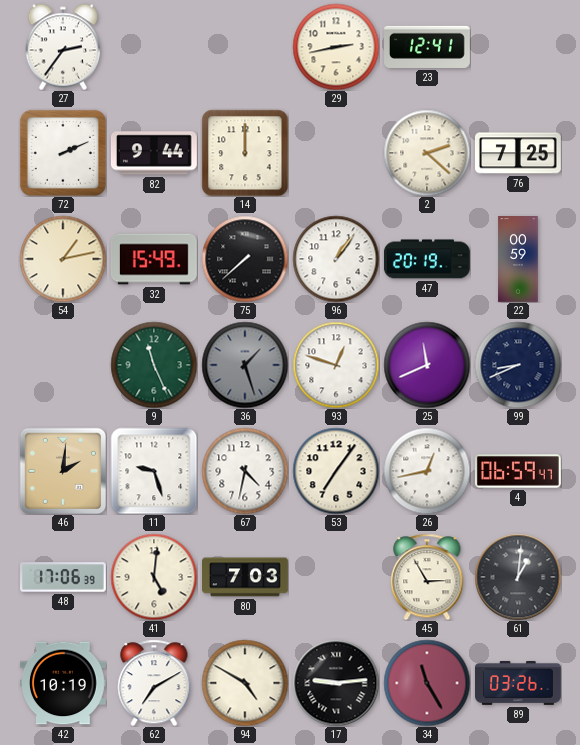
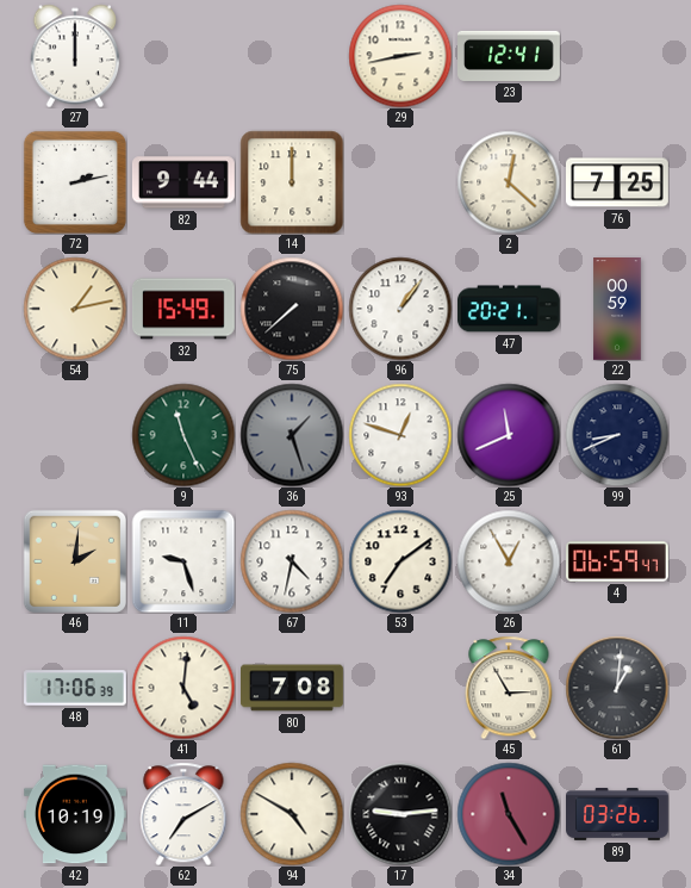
27: 2:36 -> 12:00
72: 2:11 -> 2:13
2: 2:22 -> 12:22
47: 20:19 -> 20:21
53: 7:06 -> 7:09
26: 12:43 -> 12:55
80: 7:03 -> 7:08
